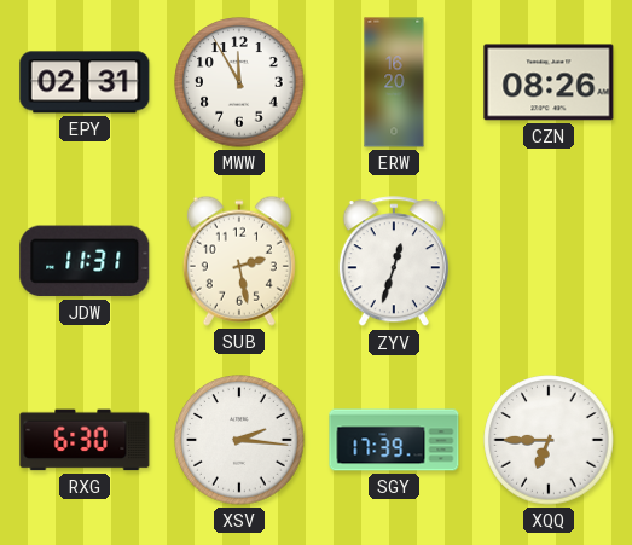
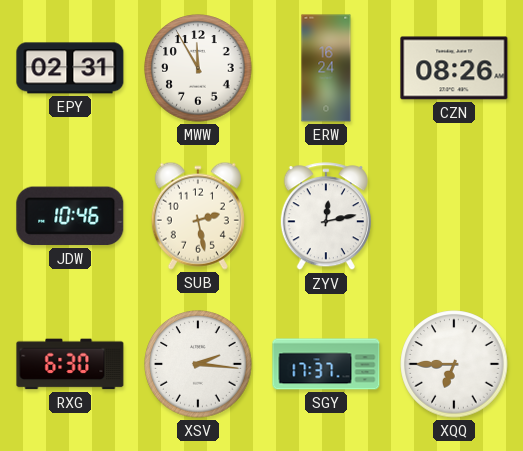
ERW: 16:20 -> 16:24
JDW: 11:31 -> 10:46
ZYV: 12:33 -> 12:13
SGY: 17:39 -> 17:37
